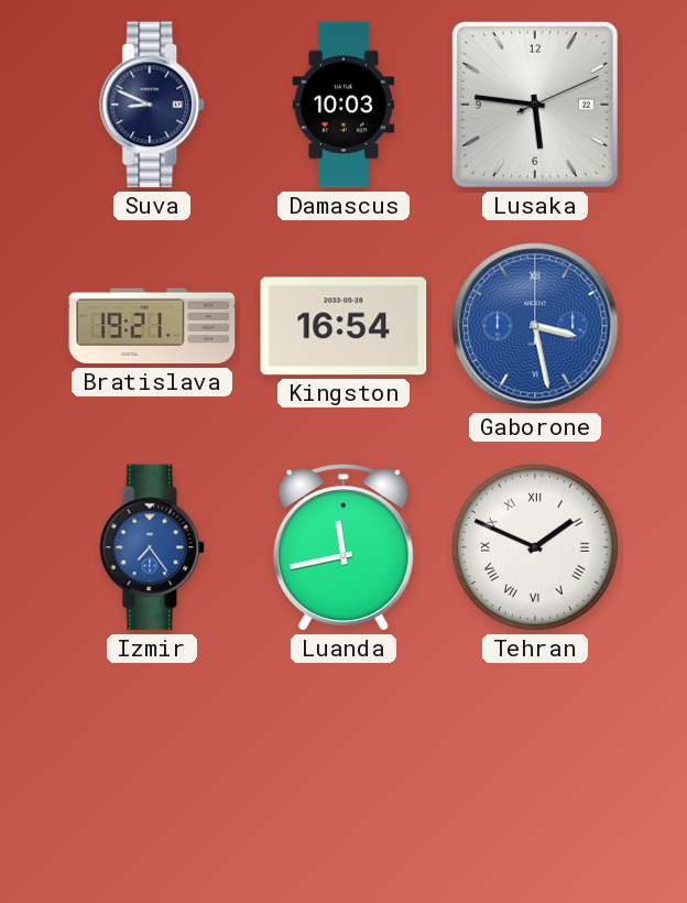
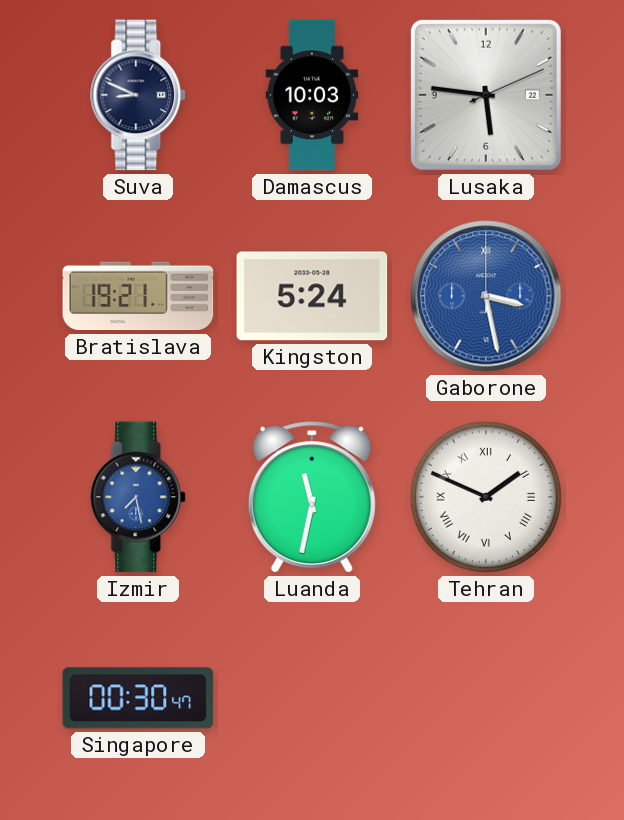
Kingston: 16:54 -> 5:24
Izmir: 7:24 -> 7:28
Luanda: 11:43 -> 11:32
Singapore: none -> 00:30
